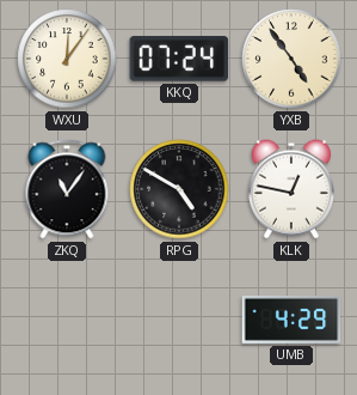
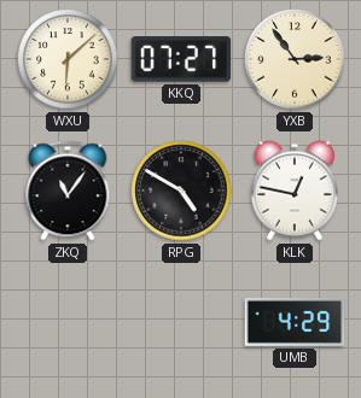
WXU: 12:06 -> 6:08
KKQ: 07:24 -> 07:27
YXB: 4:54 -> 2:54
